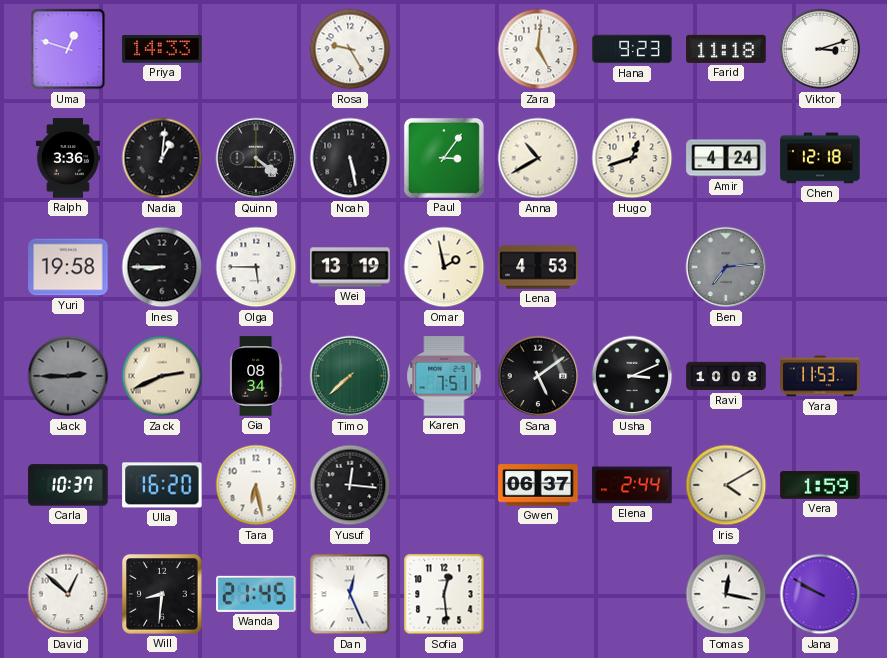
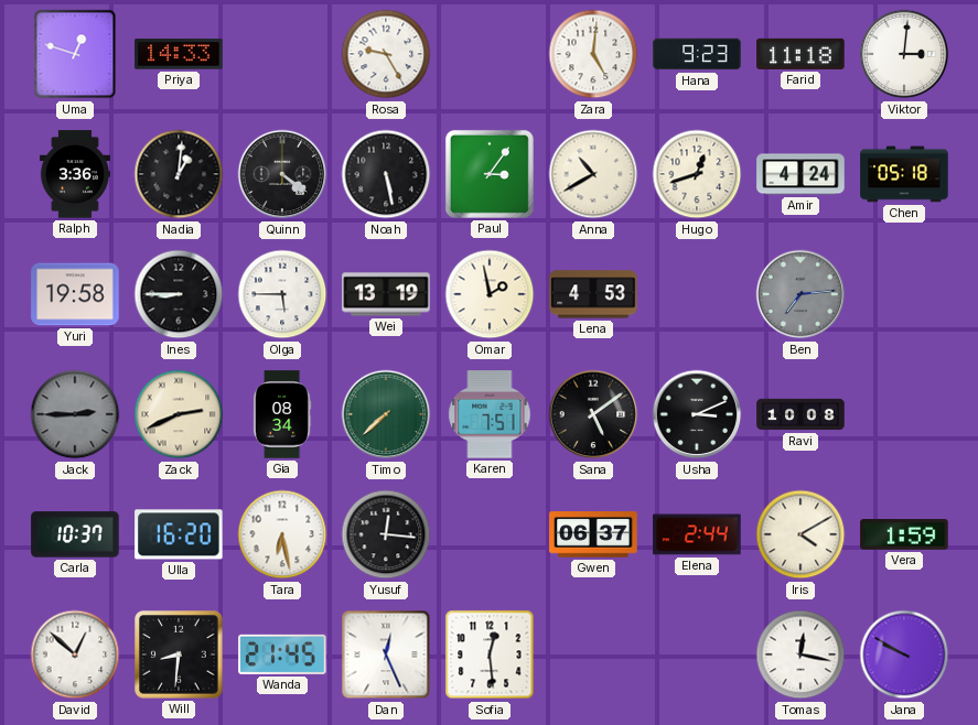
Viktor: 3:12 -> 3:01
Chen: 12:18 -> 05:18
Yara: 11:53 -> none
